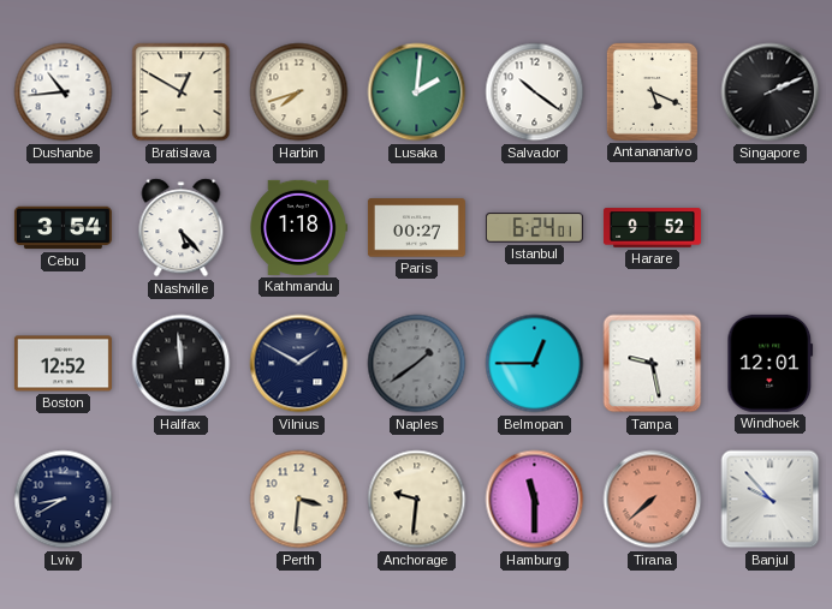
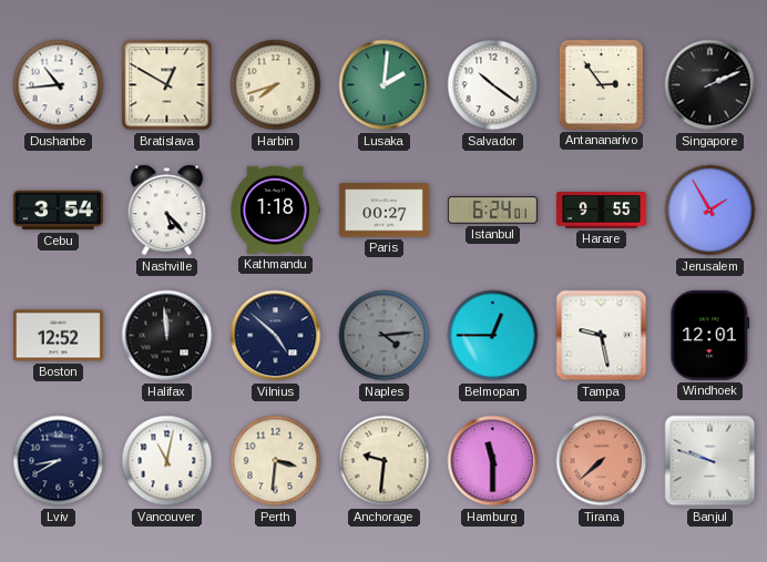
Antananarivo: 5:19 -> 2:54
Harare: 9:52 -> 9:55
Jerusalem: none -> 1:55
Vilnius: 1:50 -> 4:52
Naples: 1:39 -> 4:14
Vancouver: none -> 11:02
Banjul: 9:53 -> 9:48
